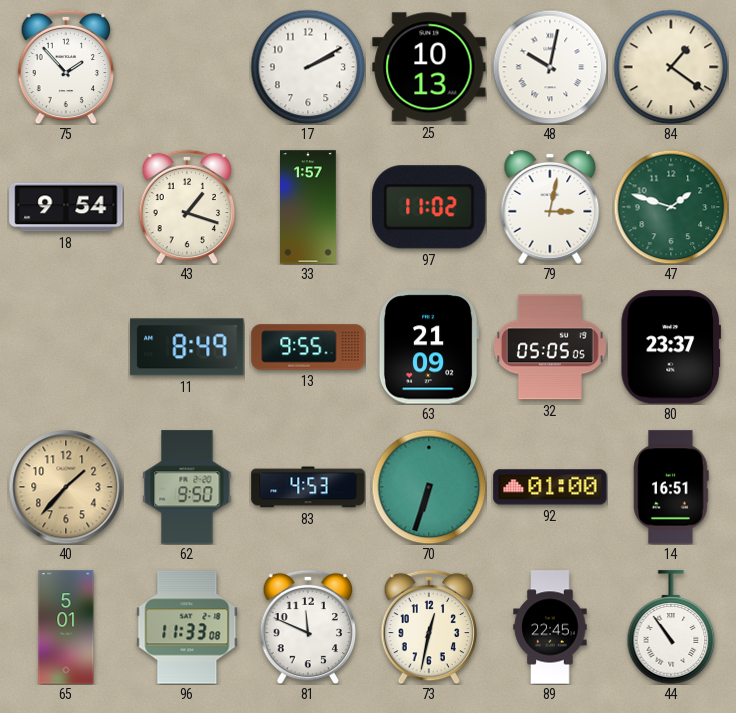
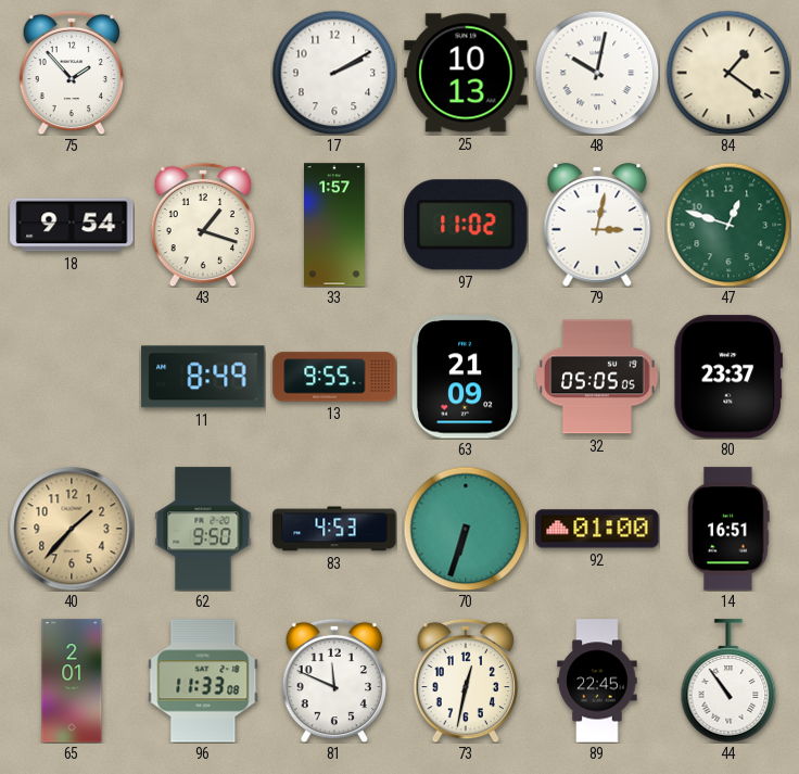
47: 1:48 -> 12:48
65: 5:01 -> 2:01
